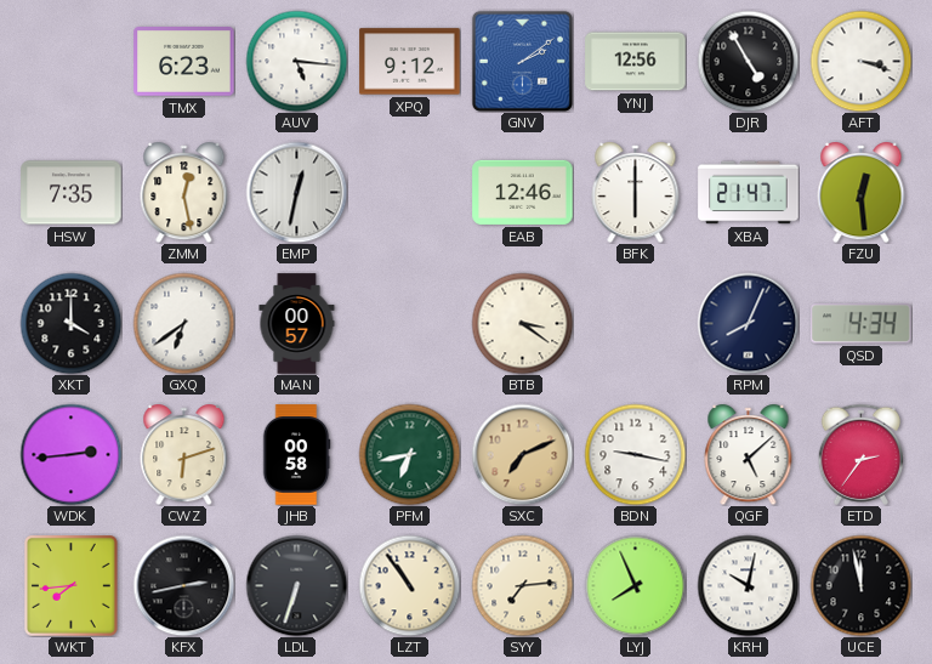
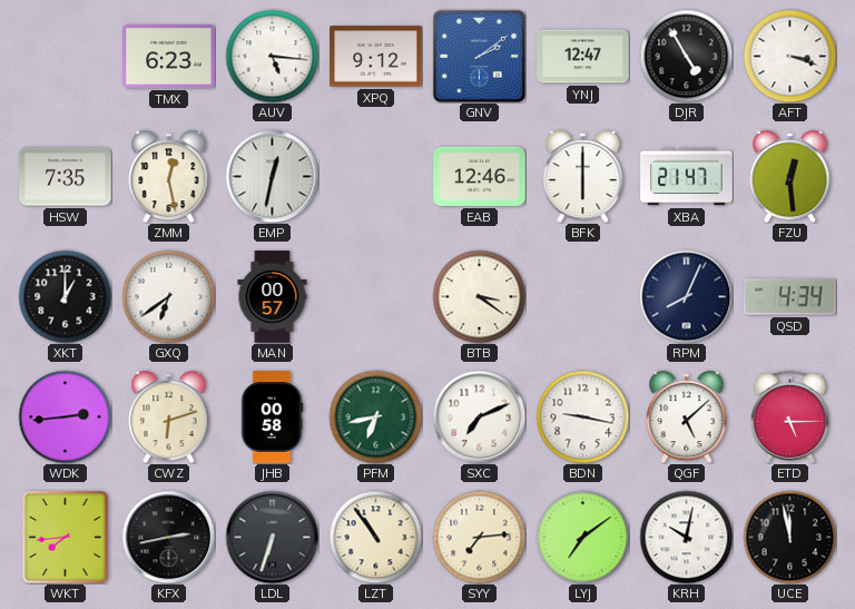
YNJ: 12:56 -> 12:47
XKT: 4:00 -> 1:00
SXC dial: champagne -> white
ETD: 2:36 -> 5:15
LYJ: 7:56 -> 7:09
